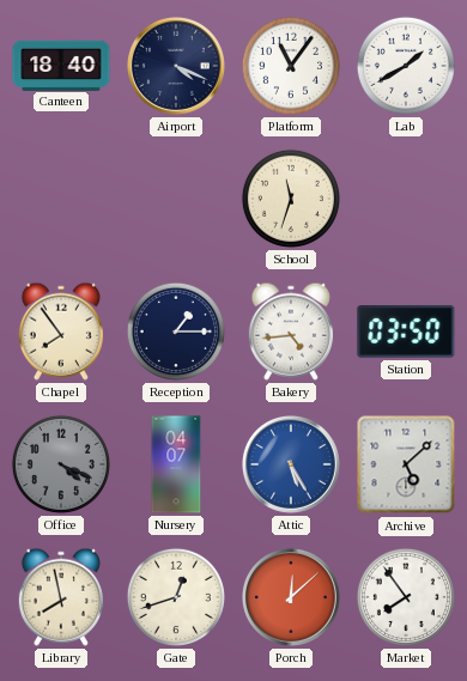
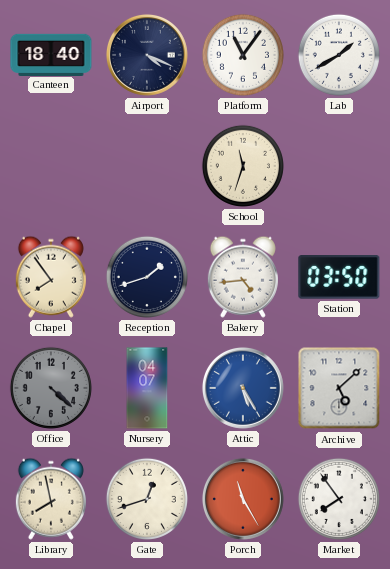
Reception: 1:15 -> 1:42
Office: 4:19 -> 4:22
Porch: 12:08 -> 11:25
